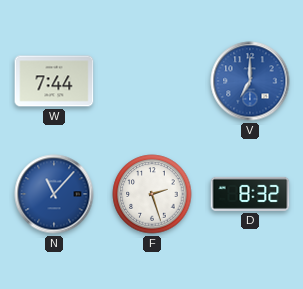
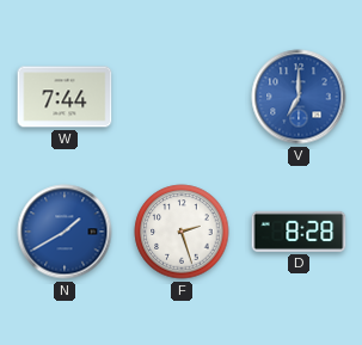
N: 11:07 -> 1:40
D: 8:32 -> 8:28
